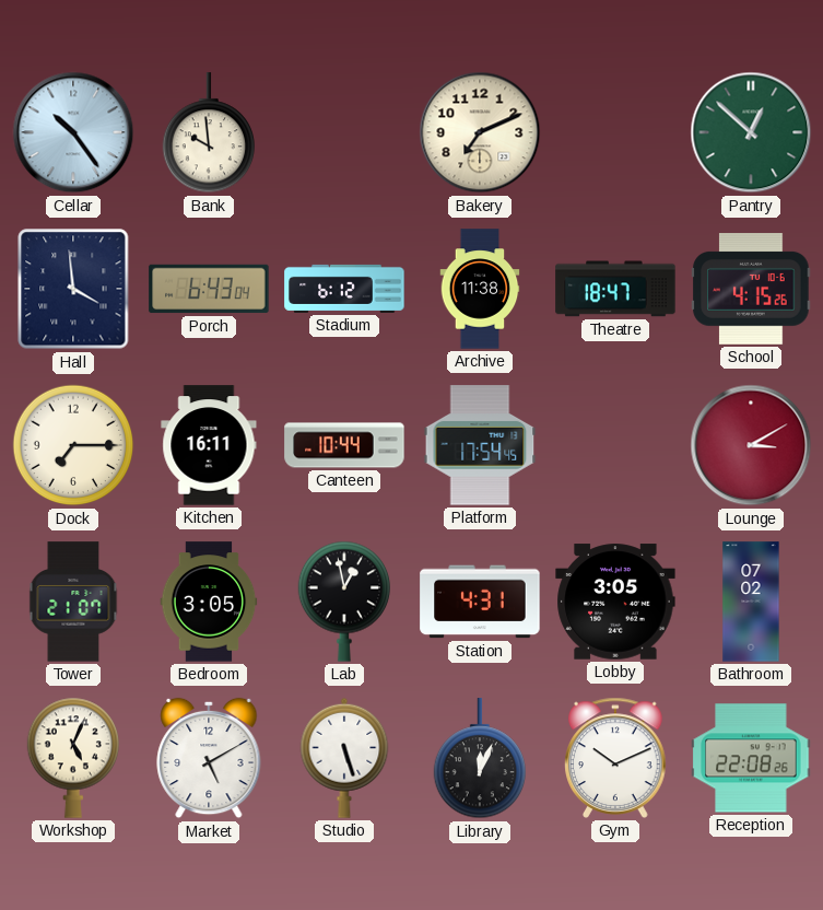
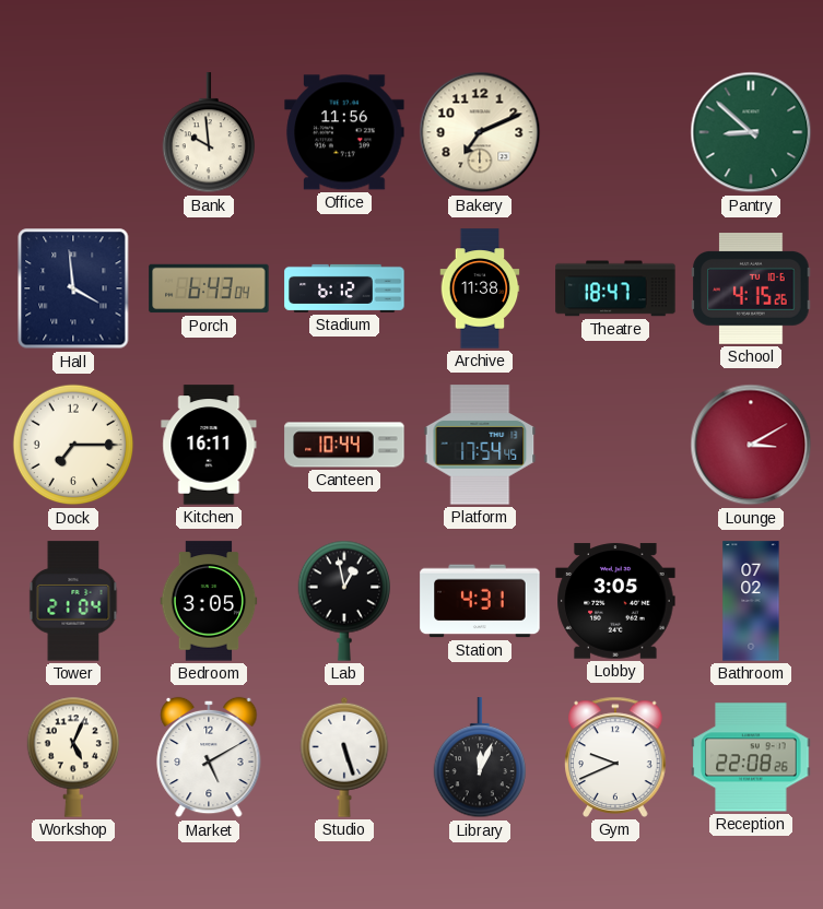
Cellar: 10:24 -> none
Office: none -> 11:56
Pantry: 12:52 -> 8:52
Tower: 21:07 -> 21:04
Gym: 10:11 -> 9:41
